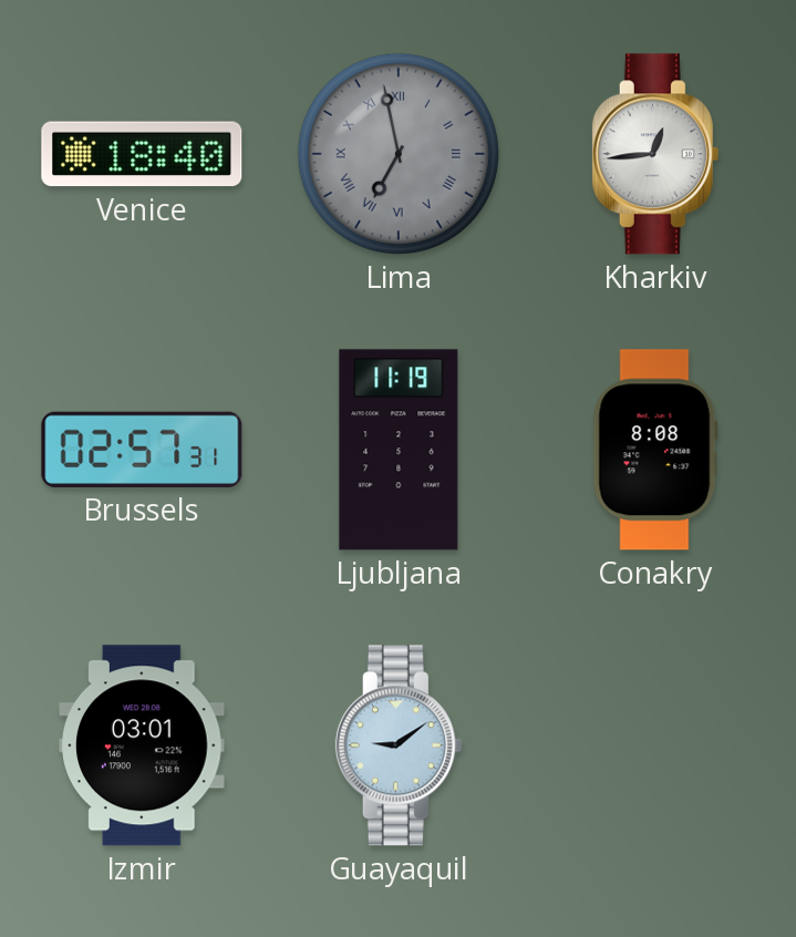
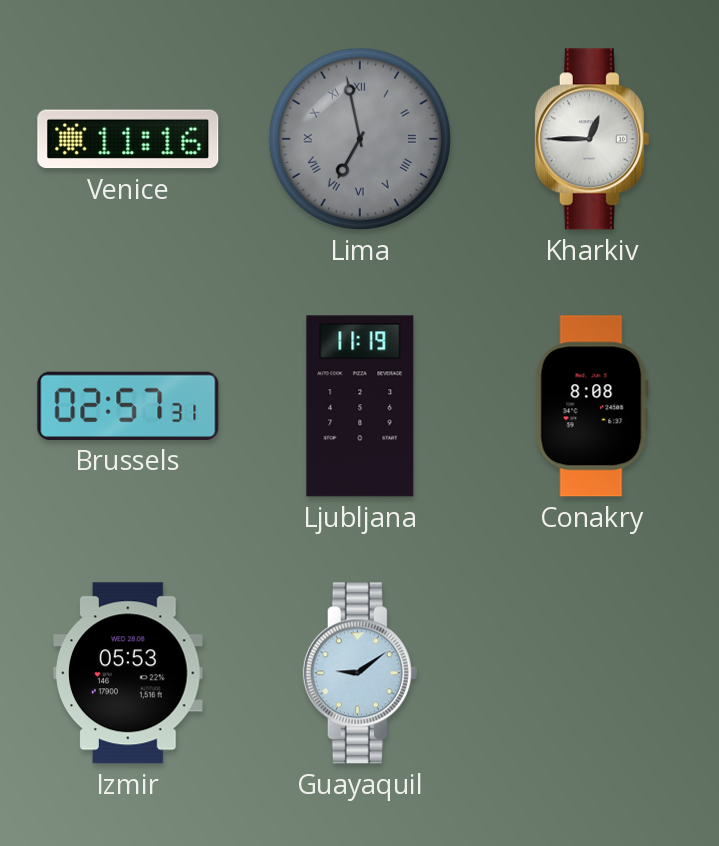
Venice: 18:40 -> 11:16
Kharkiv: 12:44 -> 12:45
Izmir: 03:01 -> 05:53
